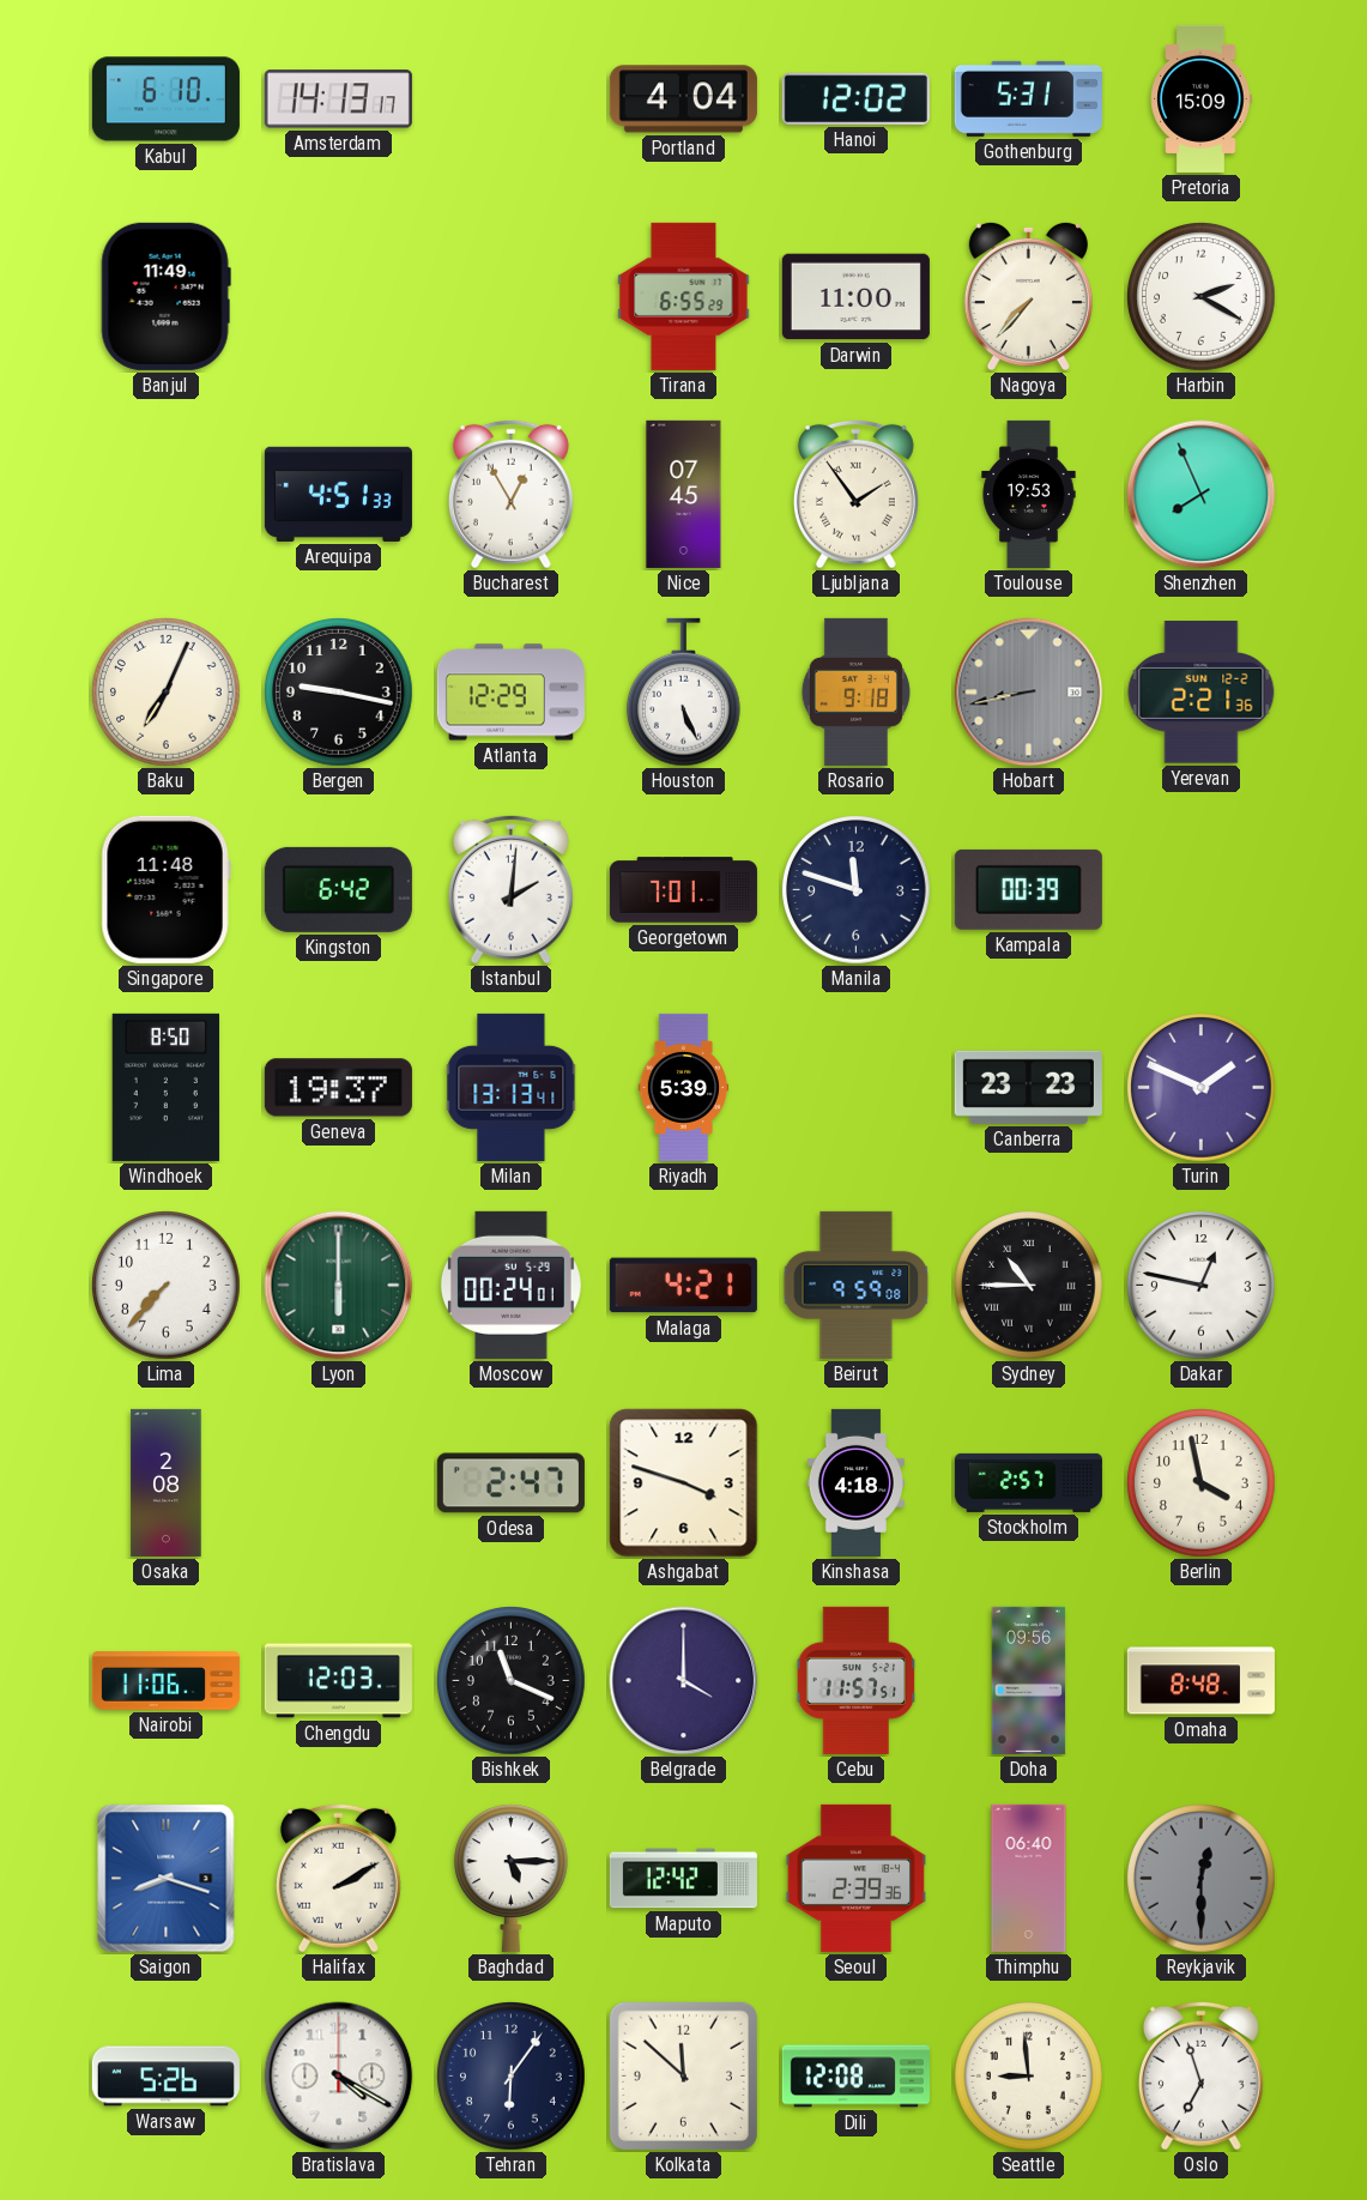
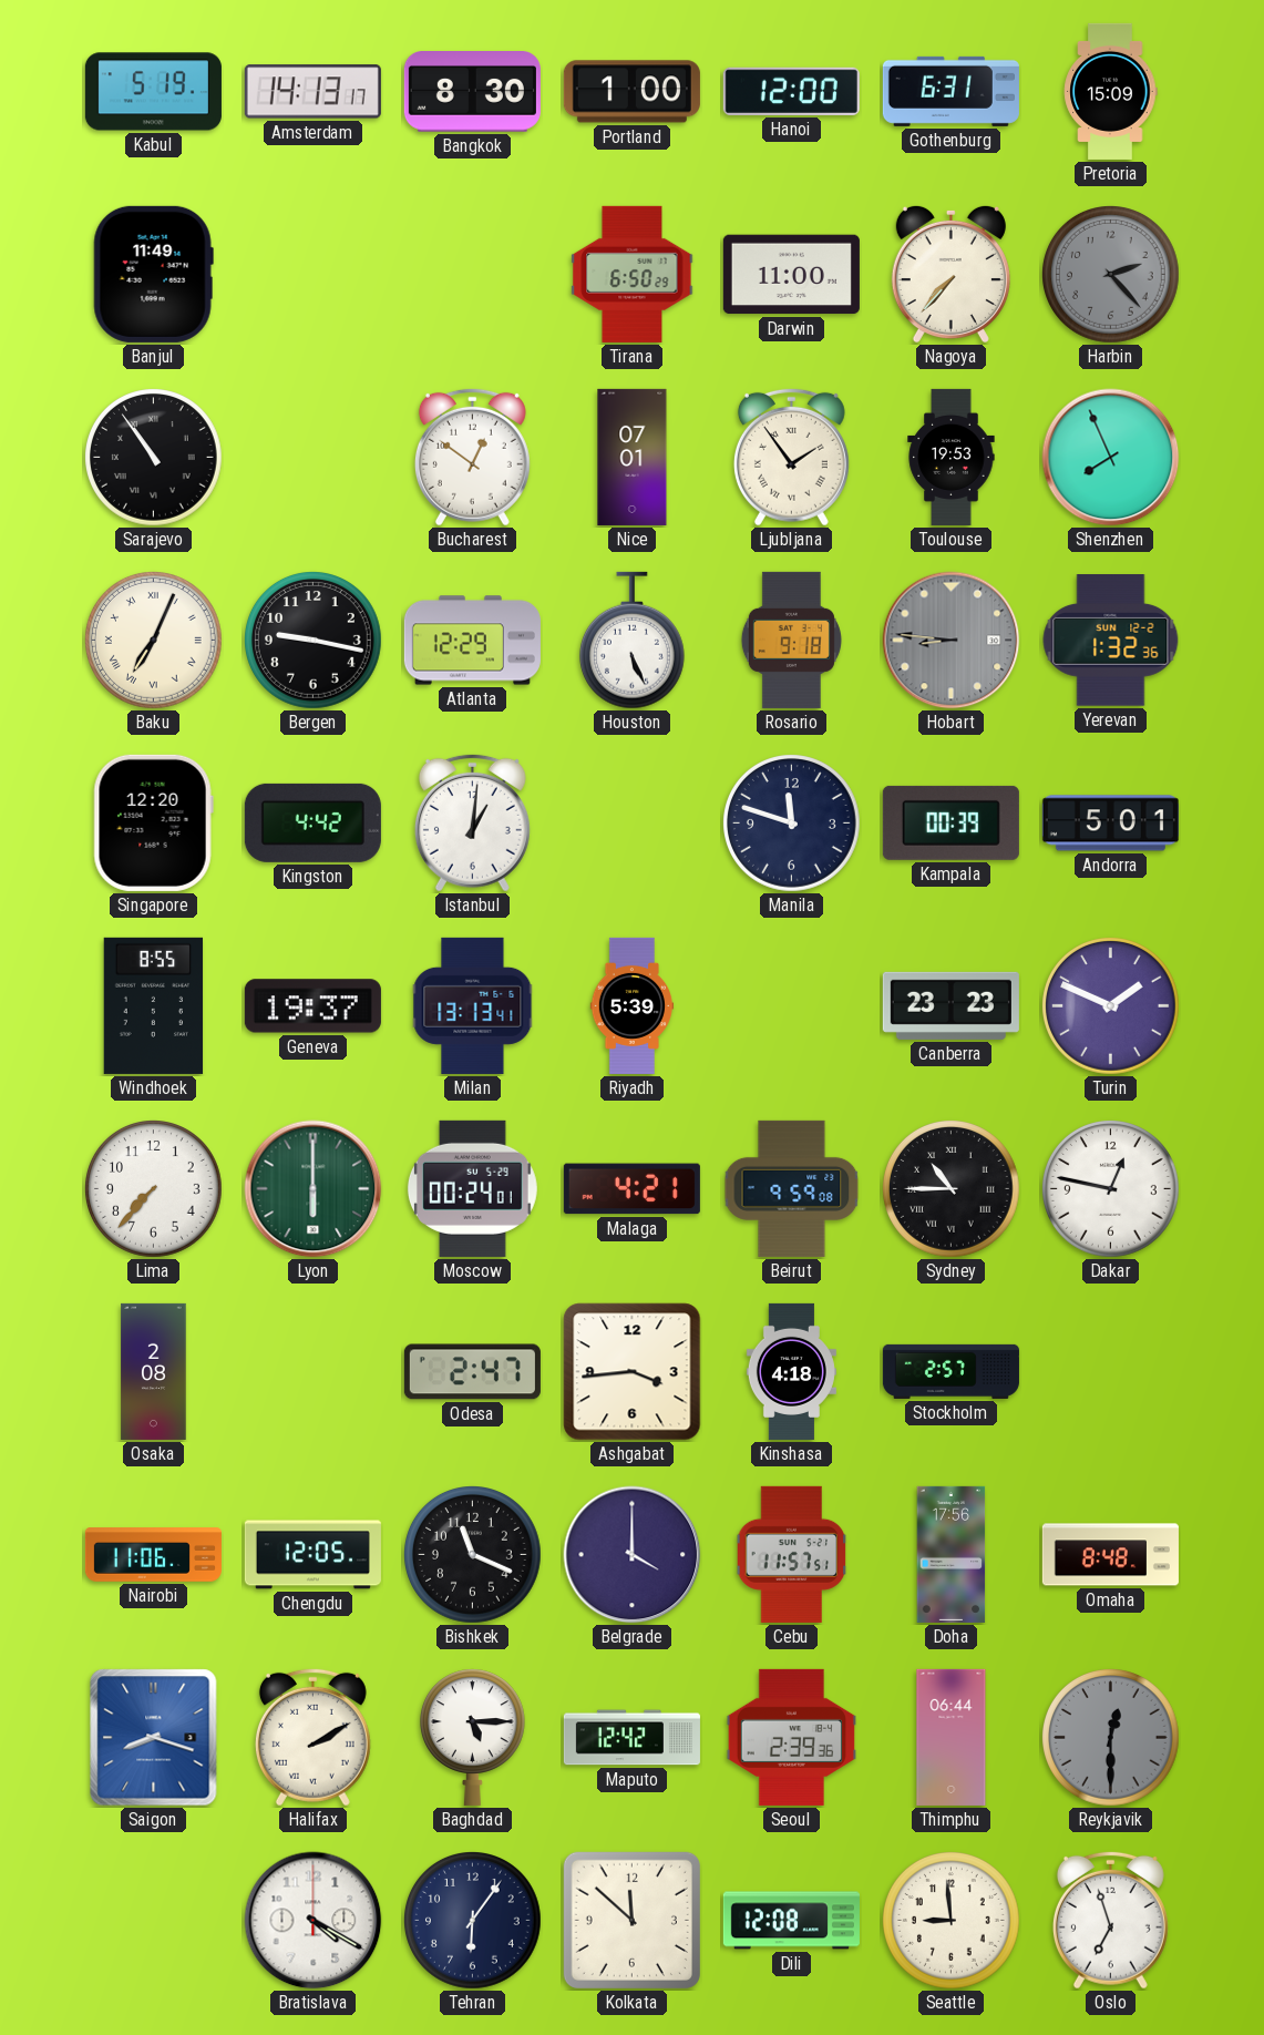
Kabul: 6:10 -> 5:19
Bangkok: none -> 8:30
Portland: 4:04 -> 1:00
Hanoi: 12:02 -> 12:00
Gothenburg: 5:31 -> 6:31
Tirana: 6:55 -> 6:50
Harbin: 2:20 -> 2:23
Harbin dial: white -> grey
Sarajevo: none -> 10:54
Arequipa: 4:51 -> none
Bucharest: 12:55 -> 12:51
Nice: 07:45 -> 07:01
Baku numerals: Arabic -> Roman
Hobart: 8:43 -> 8:46
Yerevan: 2:21 -> 1:32
Singapore: 11:48 -> 12:20
Kingston: 6:42 -> 4:42
Istanbul: 2:01 -> 1:01
Georgetown: 7:01 -> none
Andorra: none -> 5:01
Windhoek: 8:50 -> 8:55
Ashgabat: 3:48 -> 3:44
Berlin: 3:58 -> none
Chengdu: 12:03 -> 12:05
Doha: 09:56 -> 17:56
Thimphu: 06:40 -> 06:44
Warsaw: 5:26 -> none
